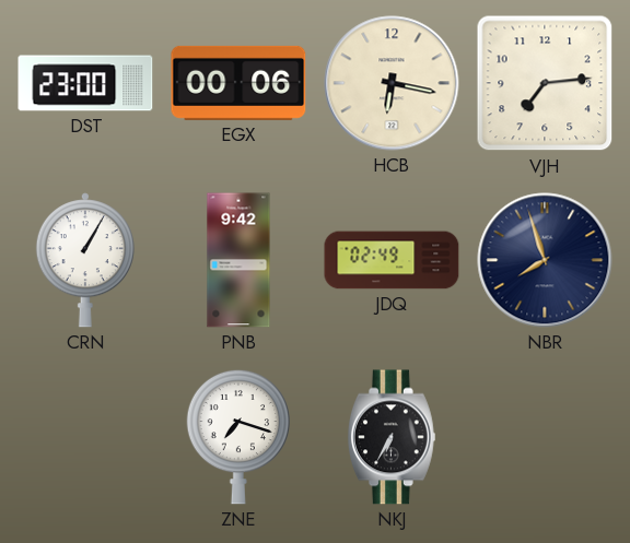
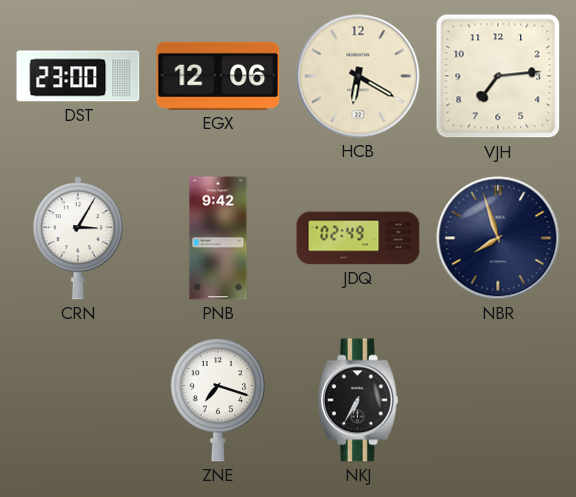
EGX: 00:06 -> 12:06
HCB: 6:17 -> 6:20
CRN: 1:05 -> 3:05
